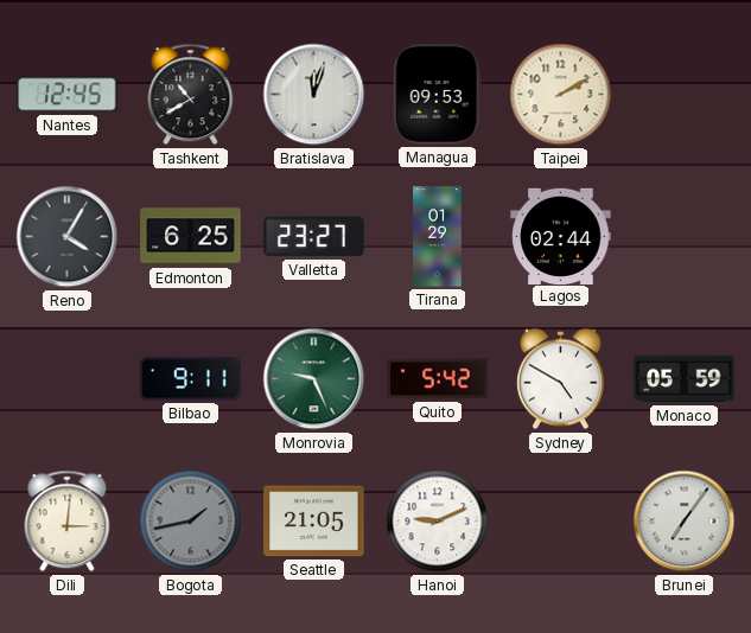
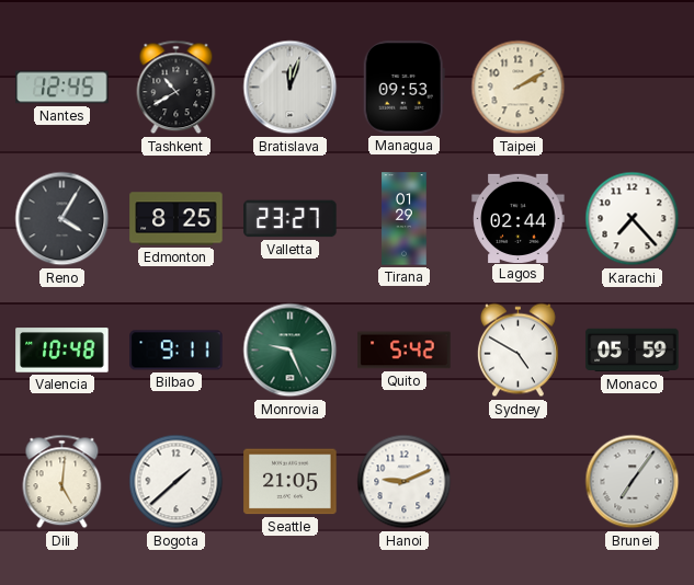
Edmonton: 6:25 -> 8:25
Karachi: none -> 7:23
Valencia: none -> 10:48
Dili: 3:01 -> 5:01
Bogota: 1:43 -> 1:38
Bogota dial: grey -> white
